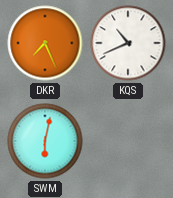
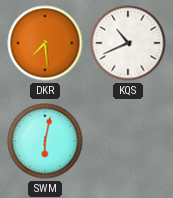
DKR: 7:26 -> 7:29
